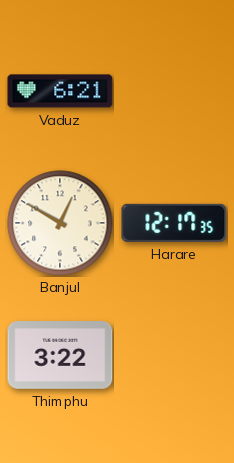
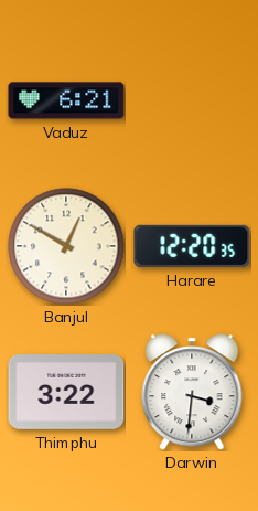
Harare: 12:17 -> 12:20
Darwin: none -> 3:31
